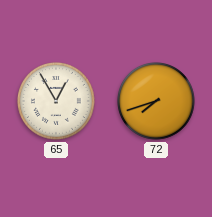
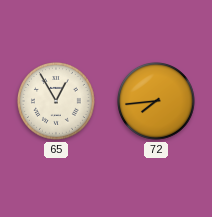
72: 7:42 -> 7:44
